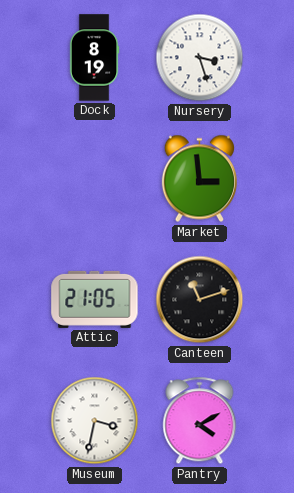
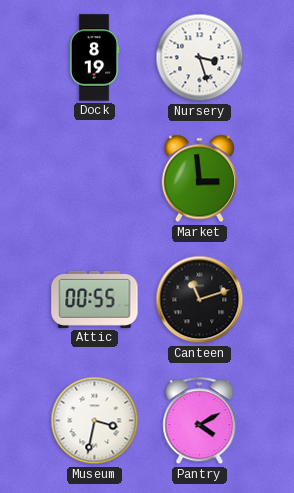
Attic: 21:05 -> 00:55
